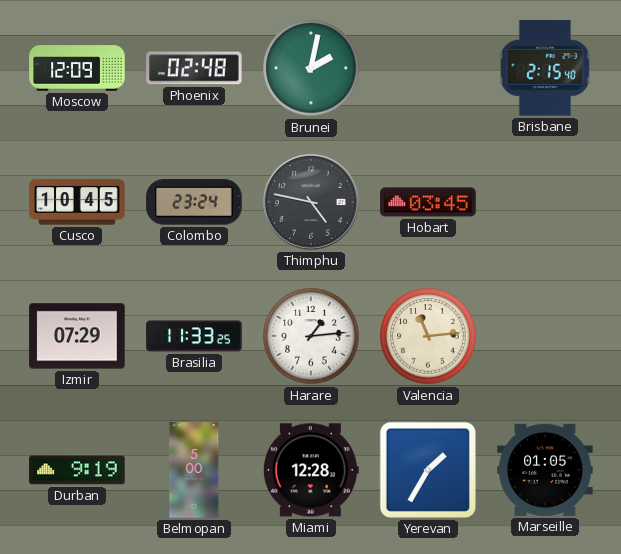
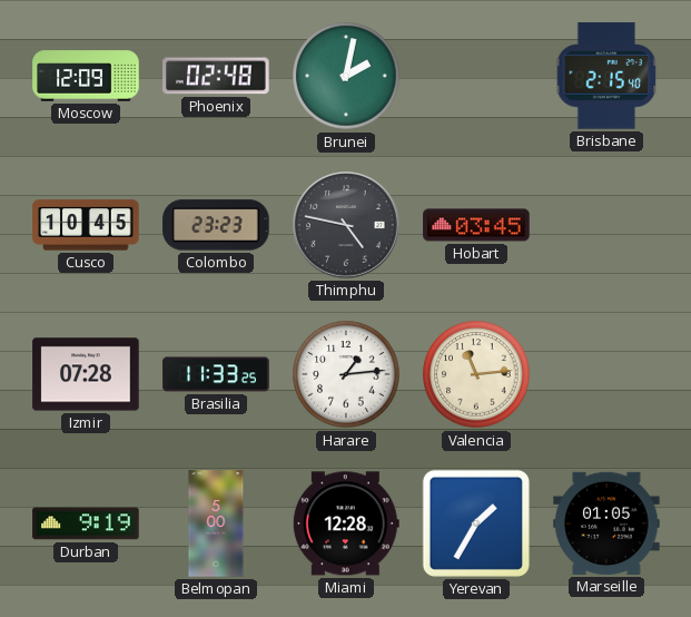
Colombo: 23:24 -> 23:23
Izmir: 07:29 -> 07:28
